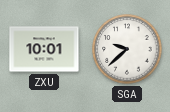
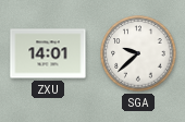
ZXU: 10:01 -> 14:01
